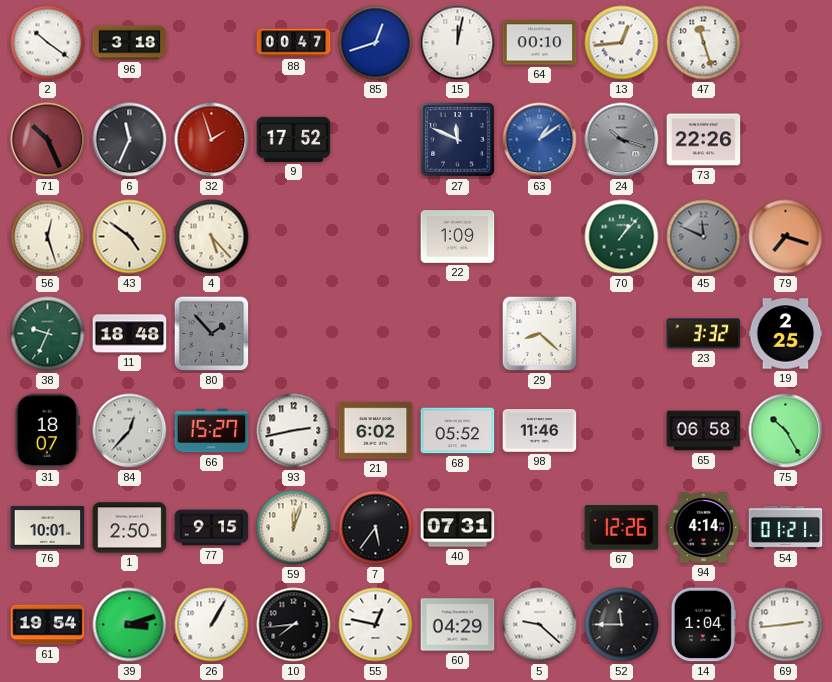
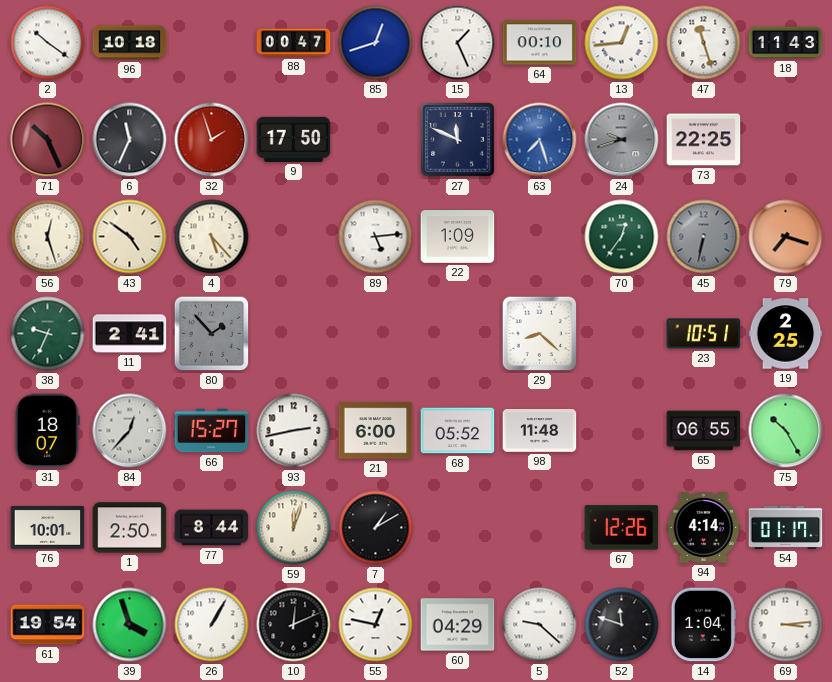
96: 3:18 -> 10:18
15: 12:02 -> 1:26
18: none -> 11:43
9: 17:52 -> 17:50
63: 1:09 -> 7:27
24: 10:18 -> 9:42
73: 22:26 -> 22:25
89: none -> 5:14
70: 1:07 -> 12:36
45: 11:49 -> 6:32
11: 18:48 -> 2:41
23: 3:32 -> 10:51
21: 6:02 -> 6:00
98: 11:46 -> 11:48
65: 06:58 -> 06:55
77: 9:15 -> 8:44
7: 5:36 -> 1:10
40: 07:31 -> none
54: 01:21 -> 01:17
39: 3:12 -> 3:57
10: 7:44 -> 12:11
52: 11:45 -> 11:48
69: 2:44 -> 3:14
